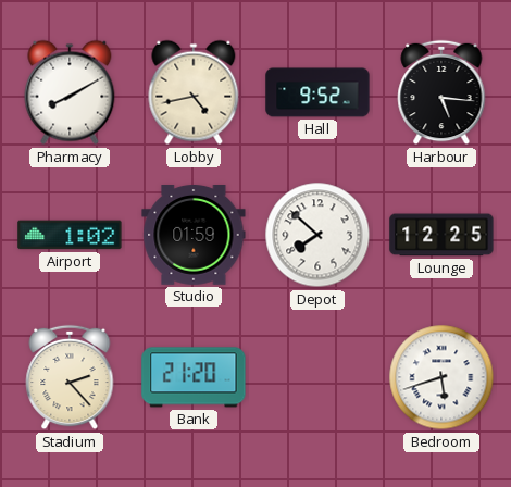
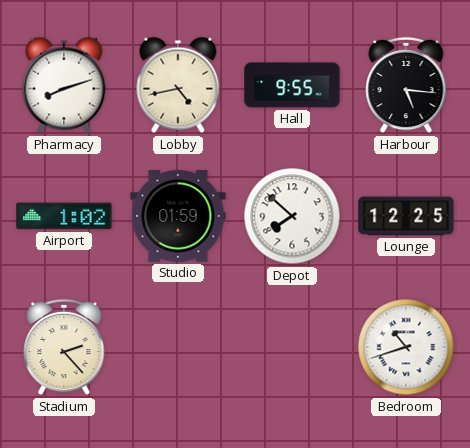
Pharmacy: 8:10 -> 8:12
Hall: 9:52 -> 9:55
Bank: 21:20 -> none
Bedroom: 5:42 -> 10:42
